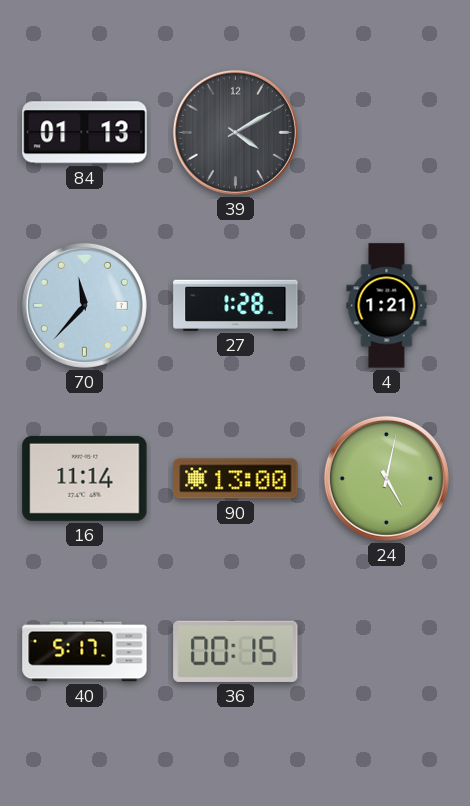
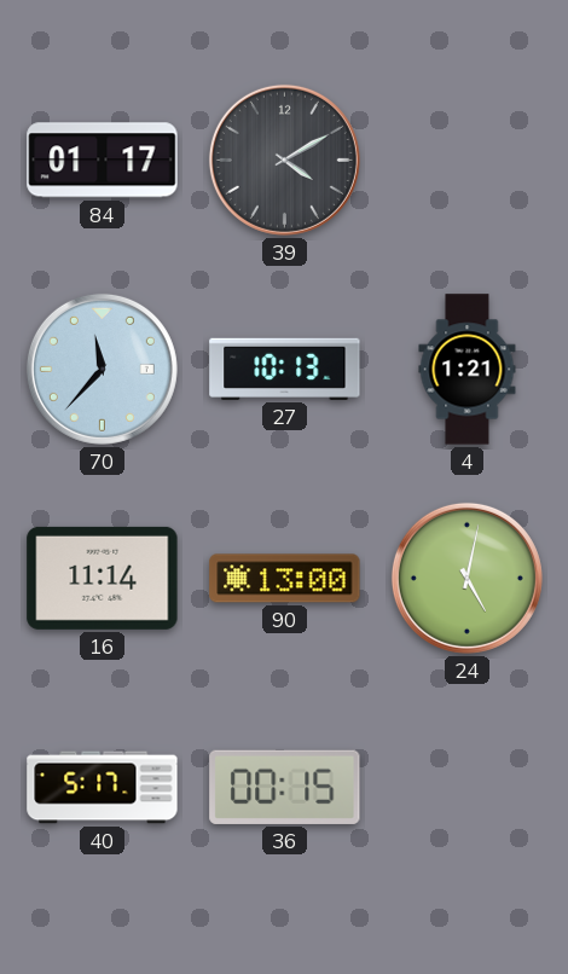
84: 01:13 -> 01:17
27: 1:28 -> 10:13
